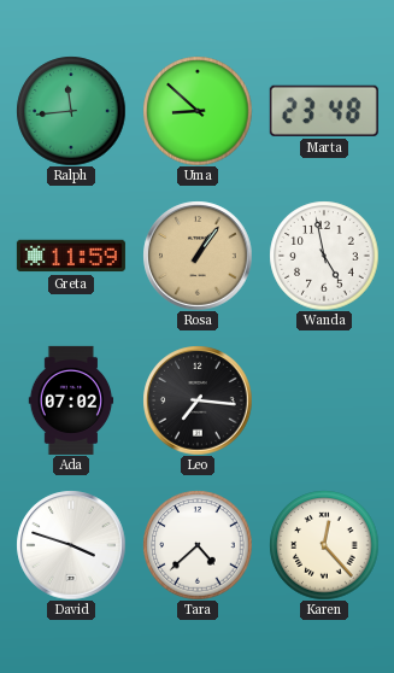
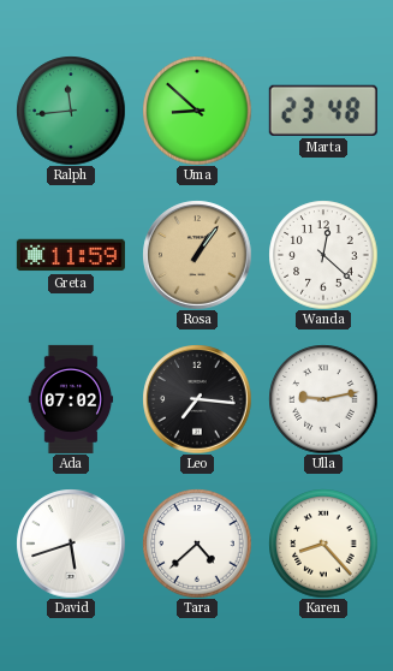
Wanda: 4:58 -> 12:22
Ulla: none -> 9:13
David: 3:48 -> 5:42
Karen: 12:23 -> 8:23
